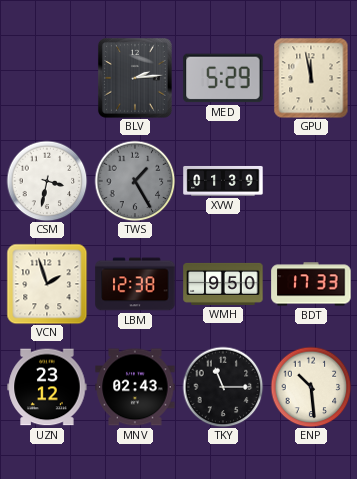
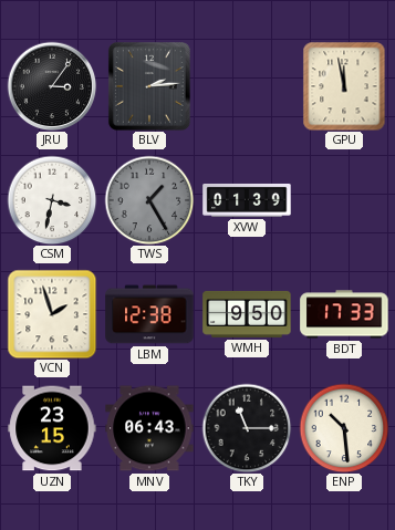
JRU: none -> 3:06
MED: 5:29 -> none
UZN: 23:12 -> 23:15
MNV: 02:43 -> 06:43
